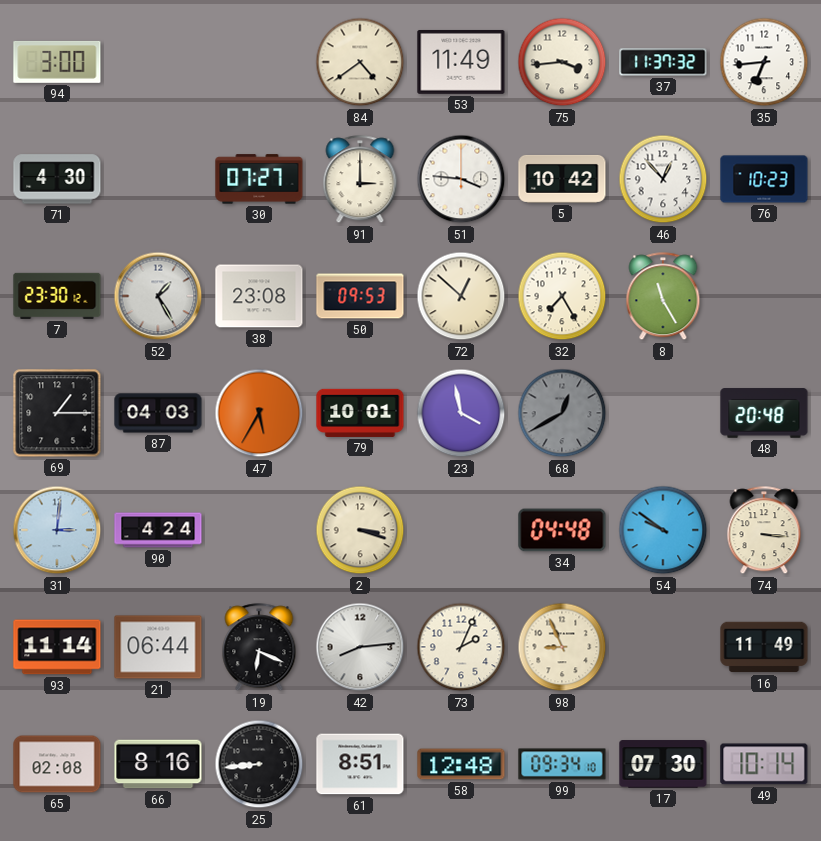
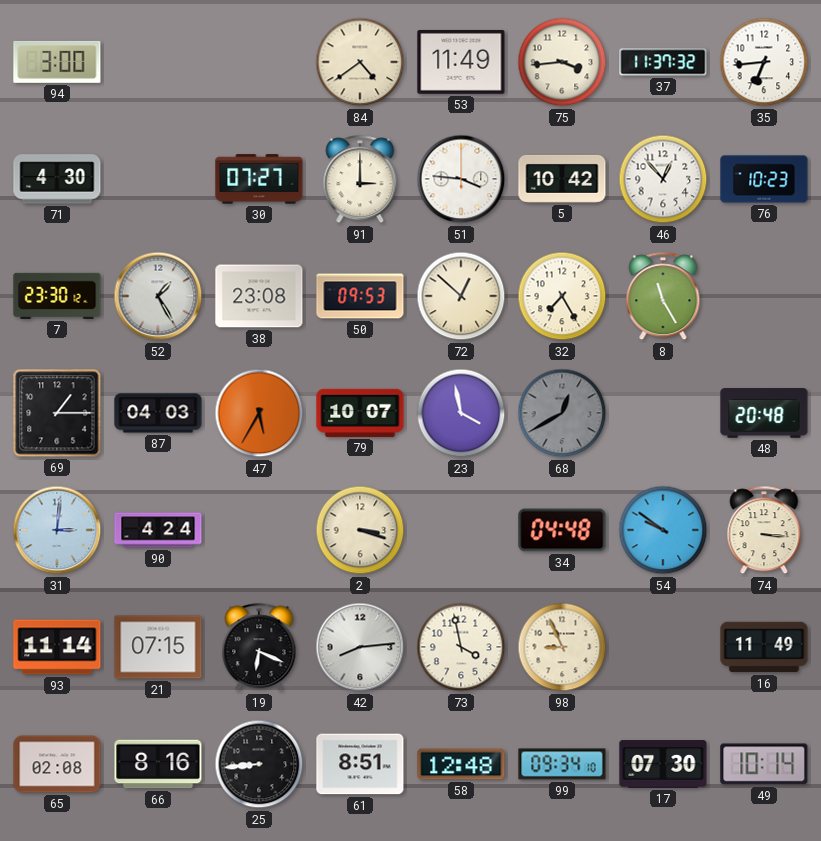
79: 10:01 -> 10:07
21: 06:44 -> 07:15
73: 2:04 -> 3:58
